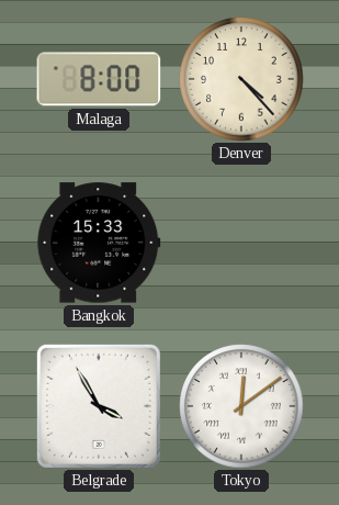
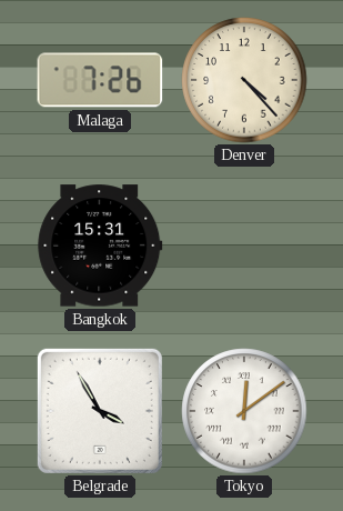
Malaga: 8:00 -> 7:26
Bangkok: 15:33 -> 15:31
